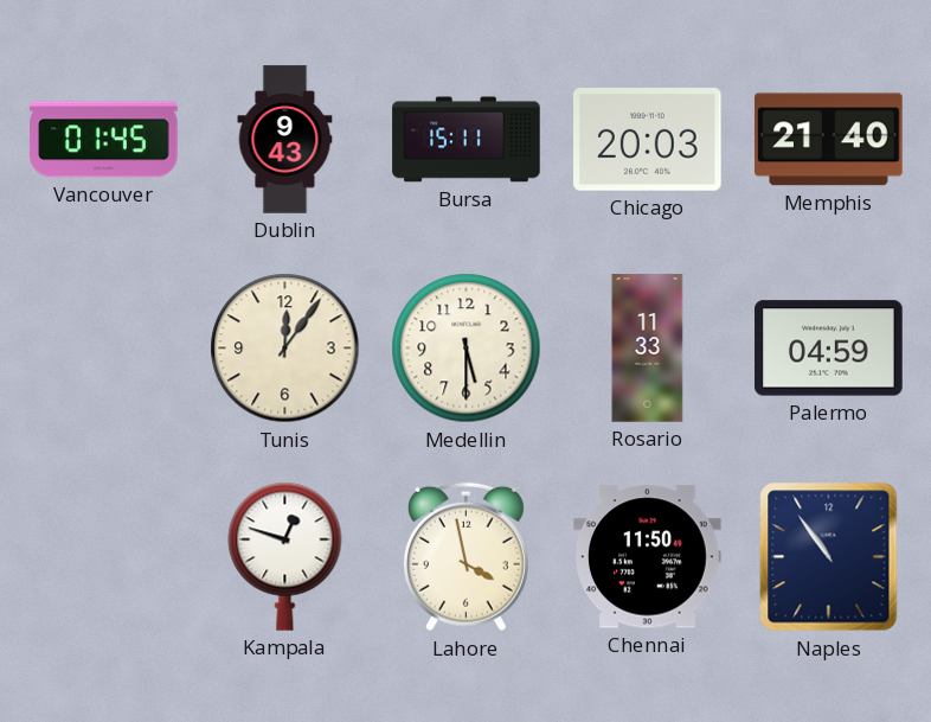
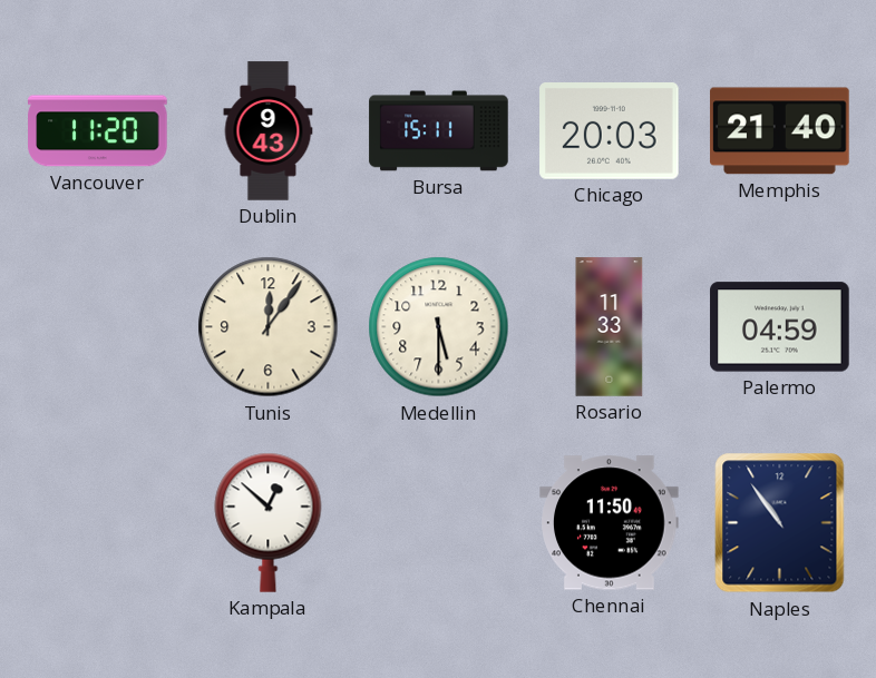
Vancouver: 01:45 -> 11:20
Kampala: 12:48 -> 12:52
Lahore: 3:58 -> none
